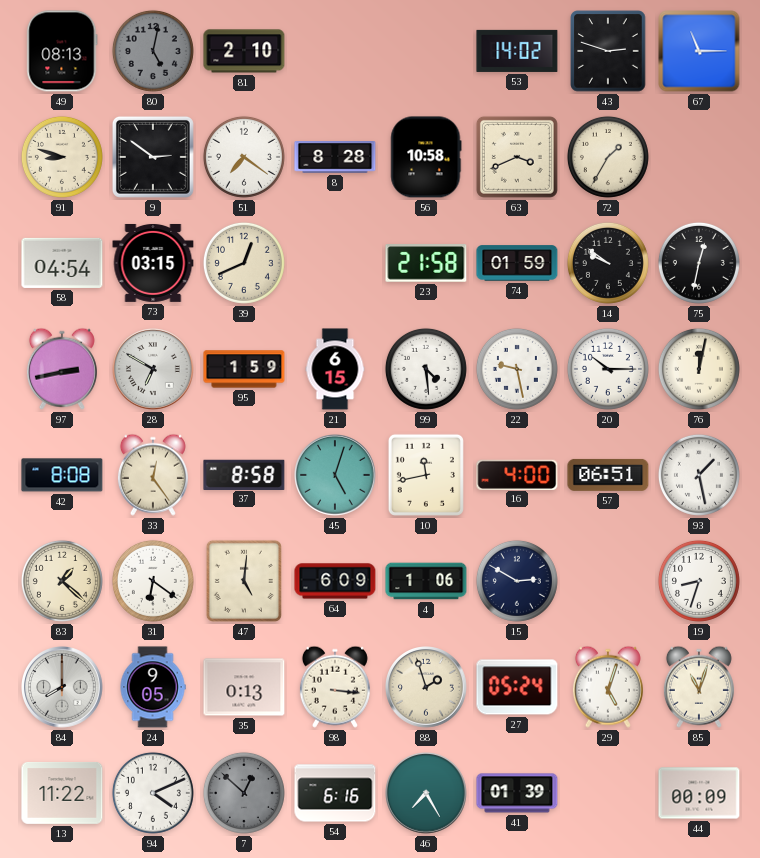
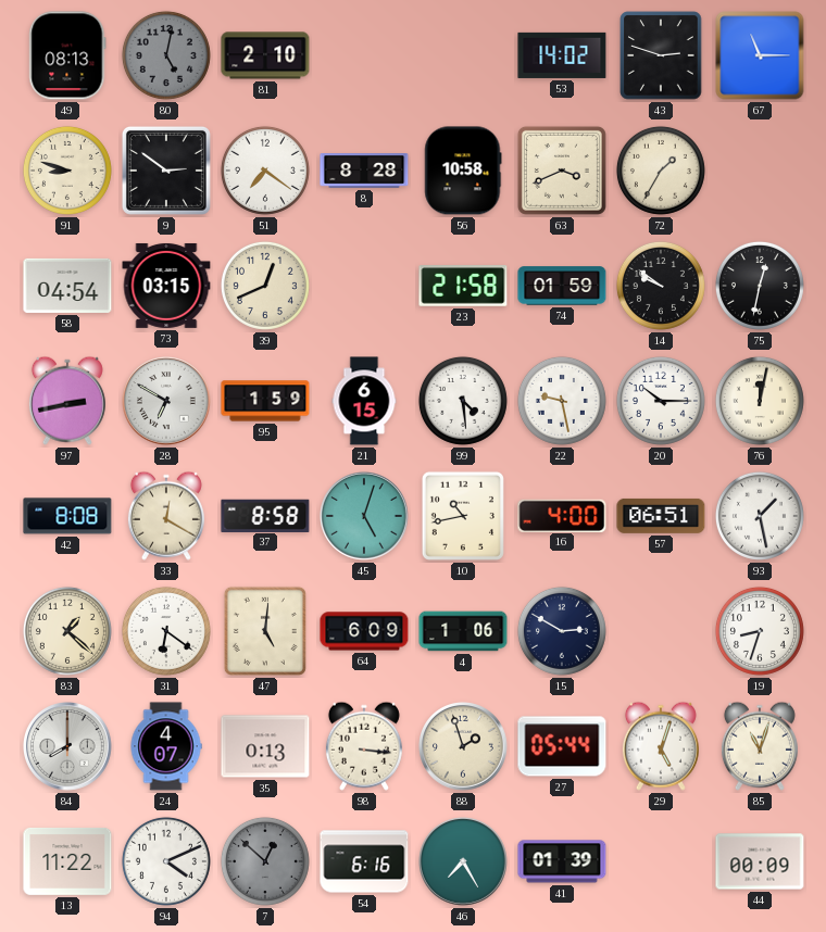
33: 12:24 -> 12:20
10: 11:43 -> 10:43
24: 9:05 -> 4:07
27: 05:24 -> 05:44
